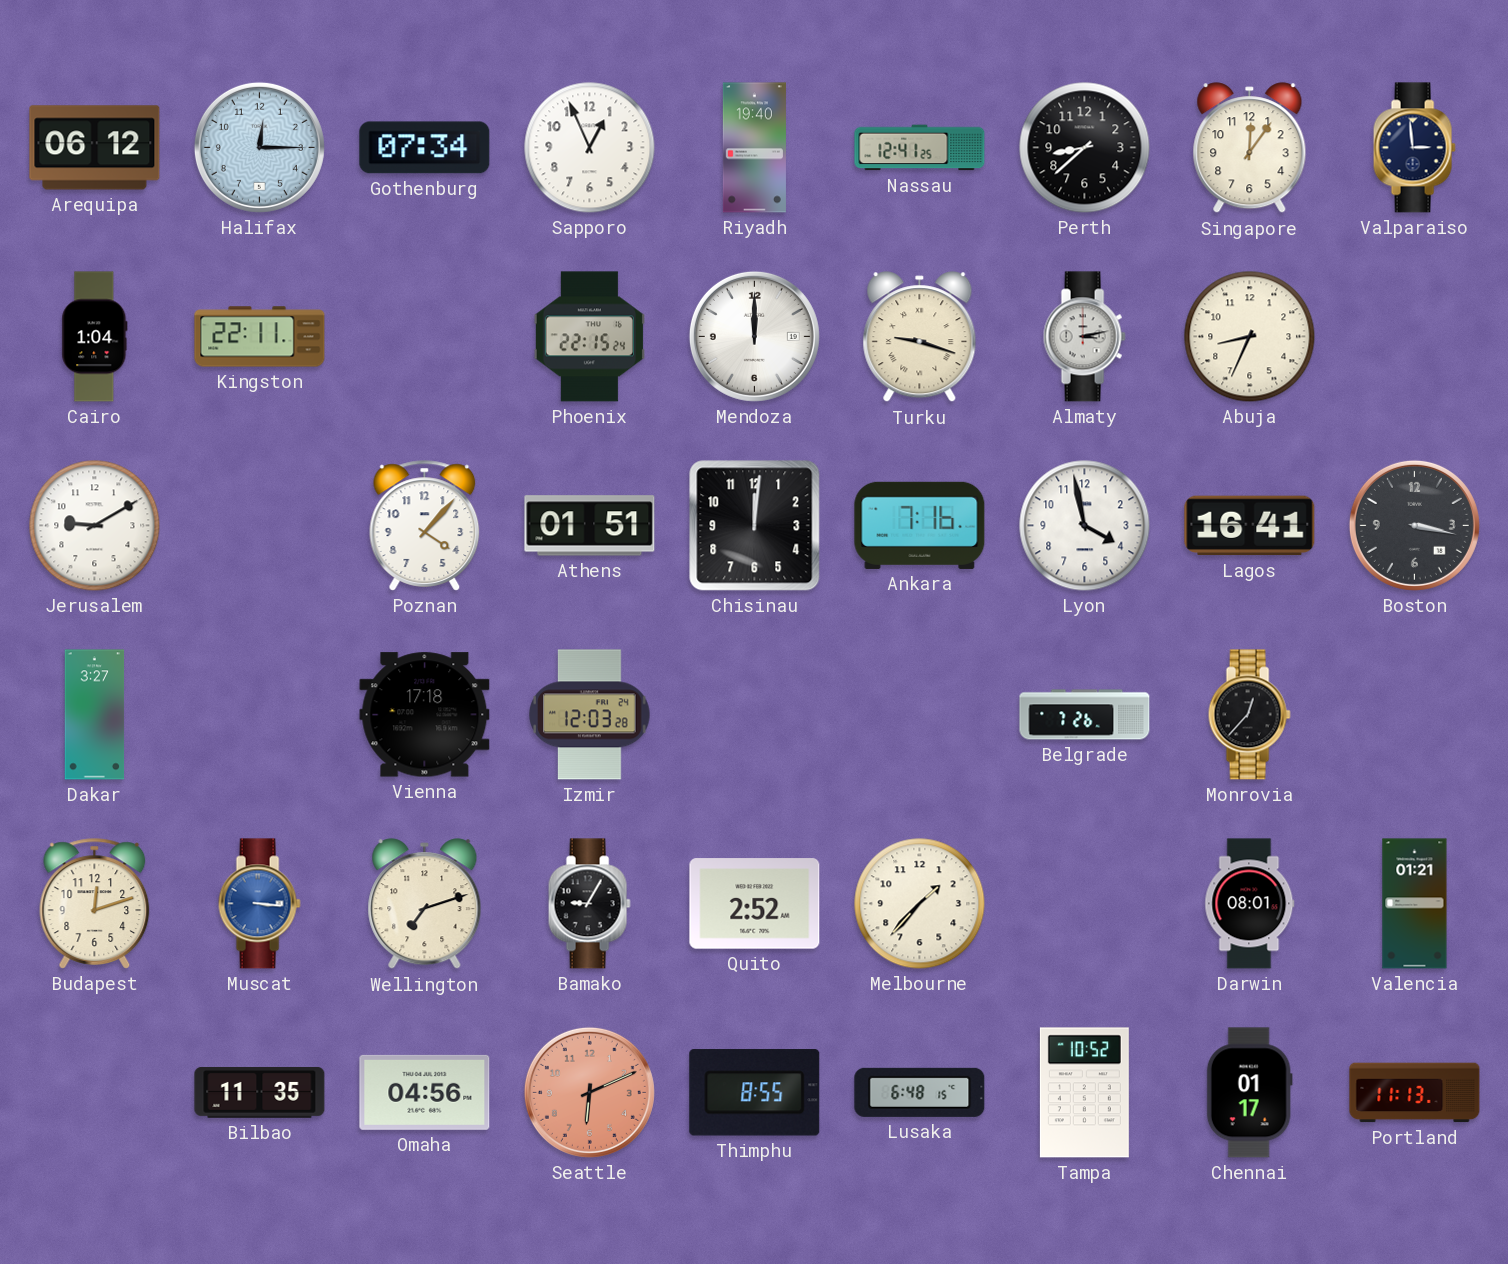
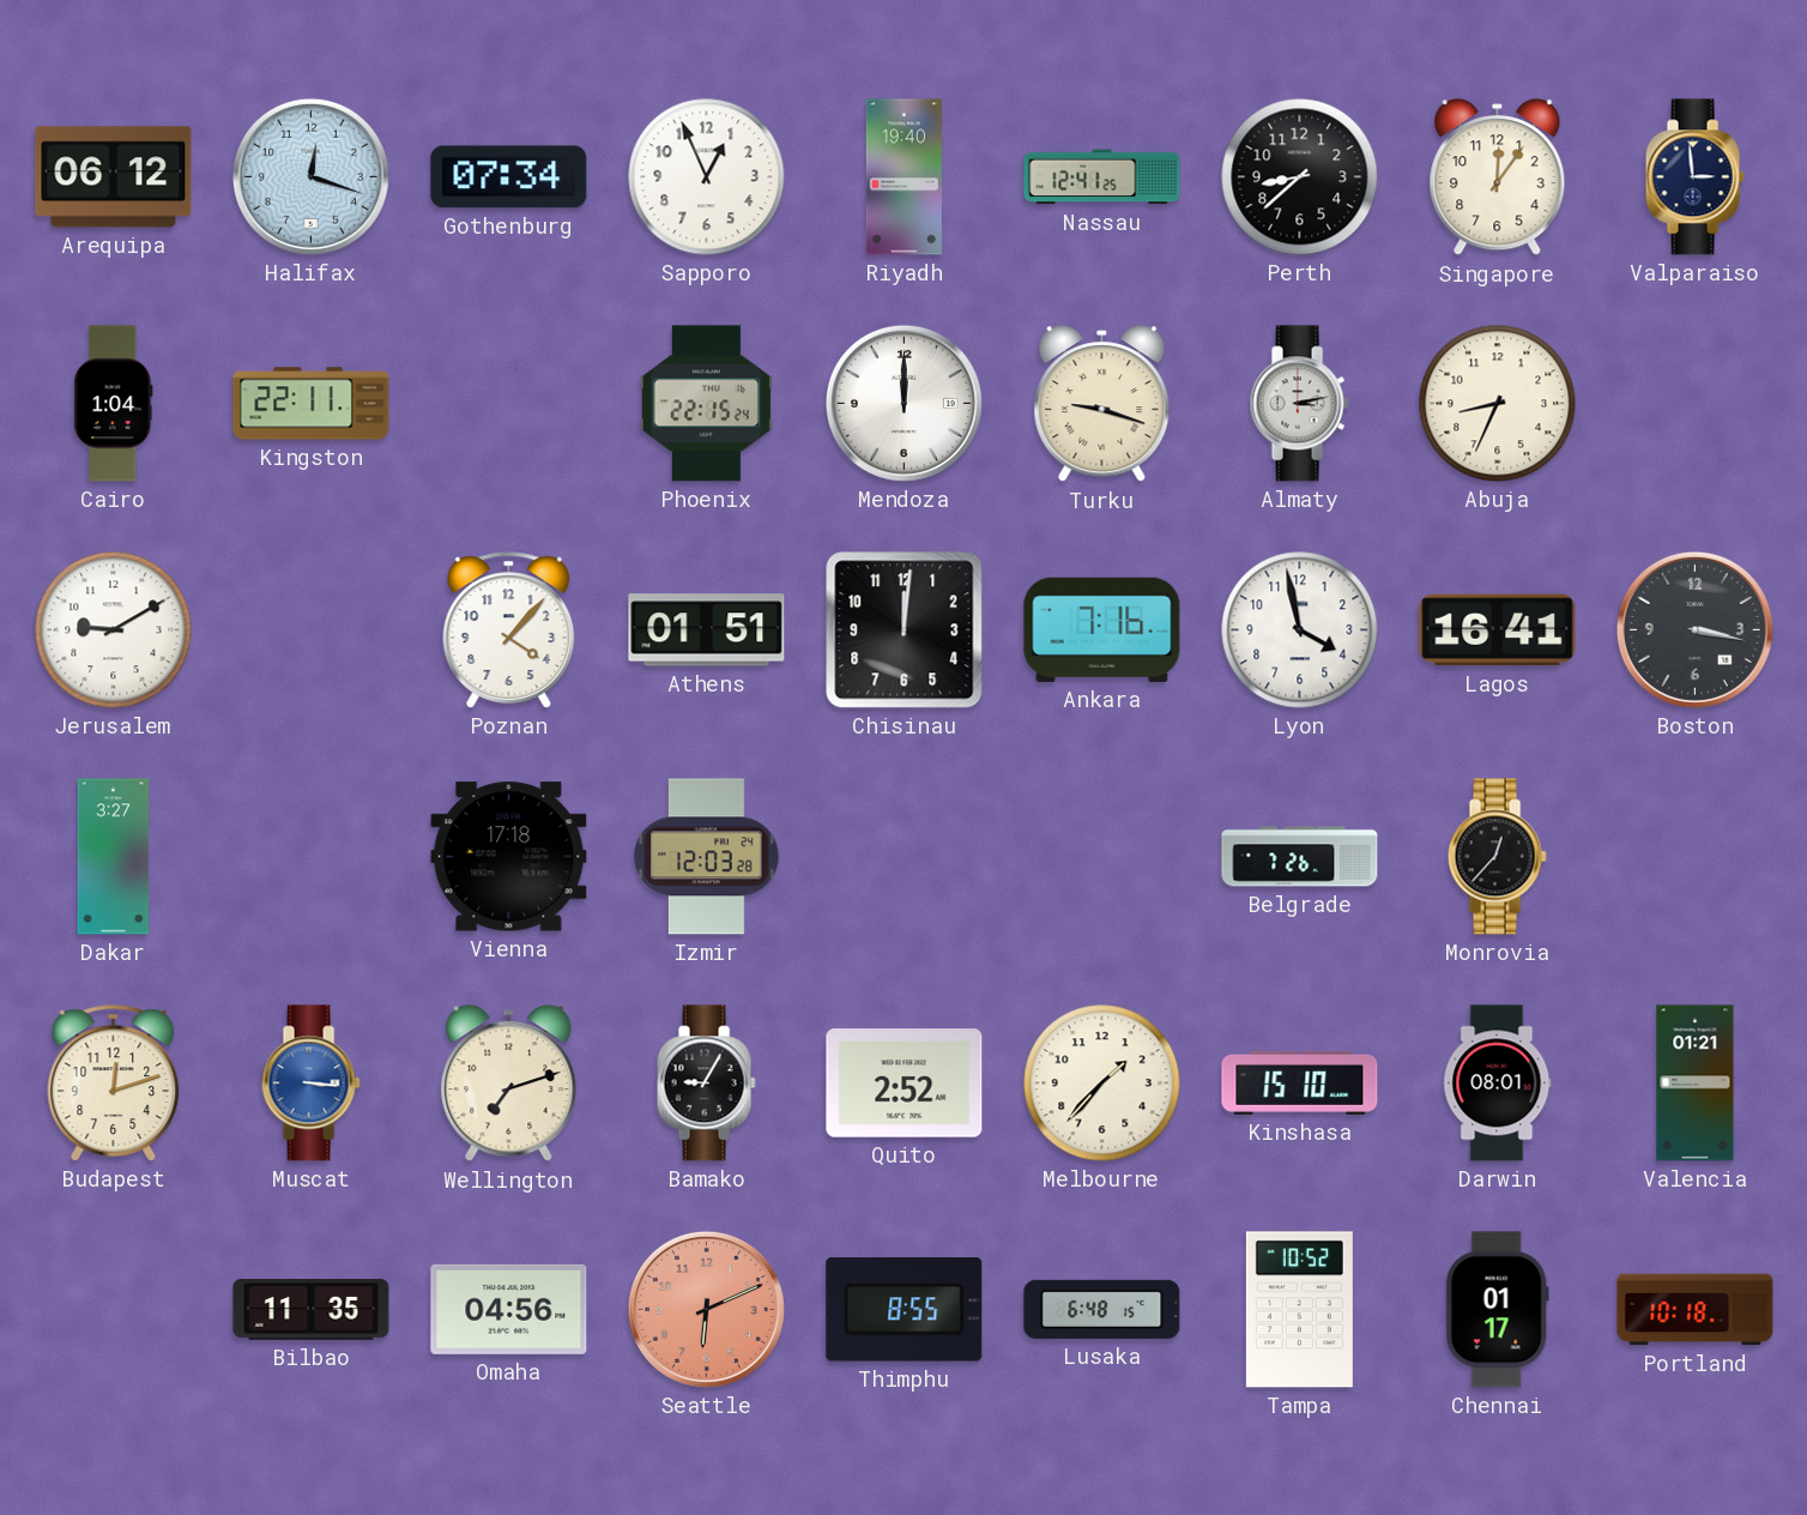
Halifax: 12:15 -> 12:18
Kinshasa: none -> 15:10
Portland: 11:13 -> 10:18
